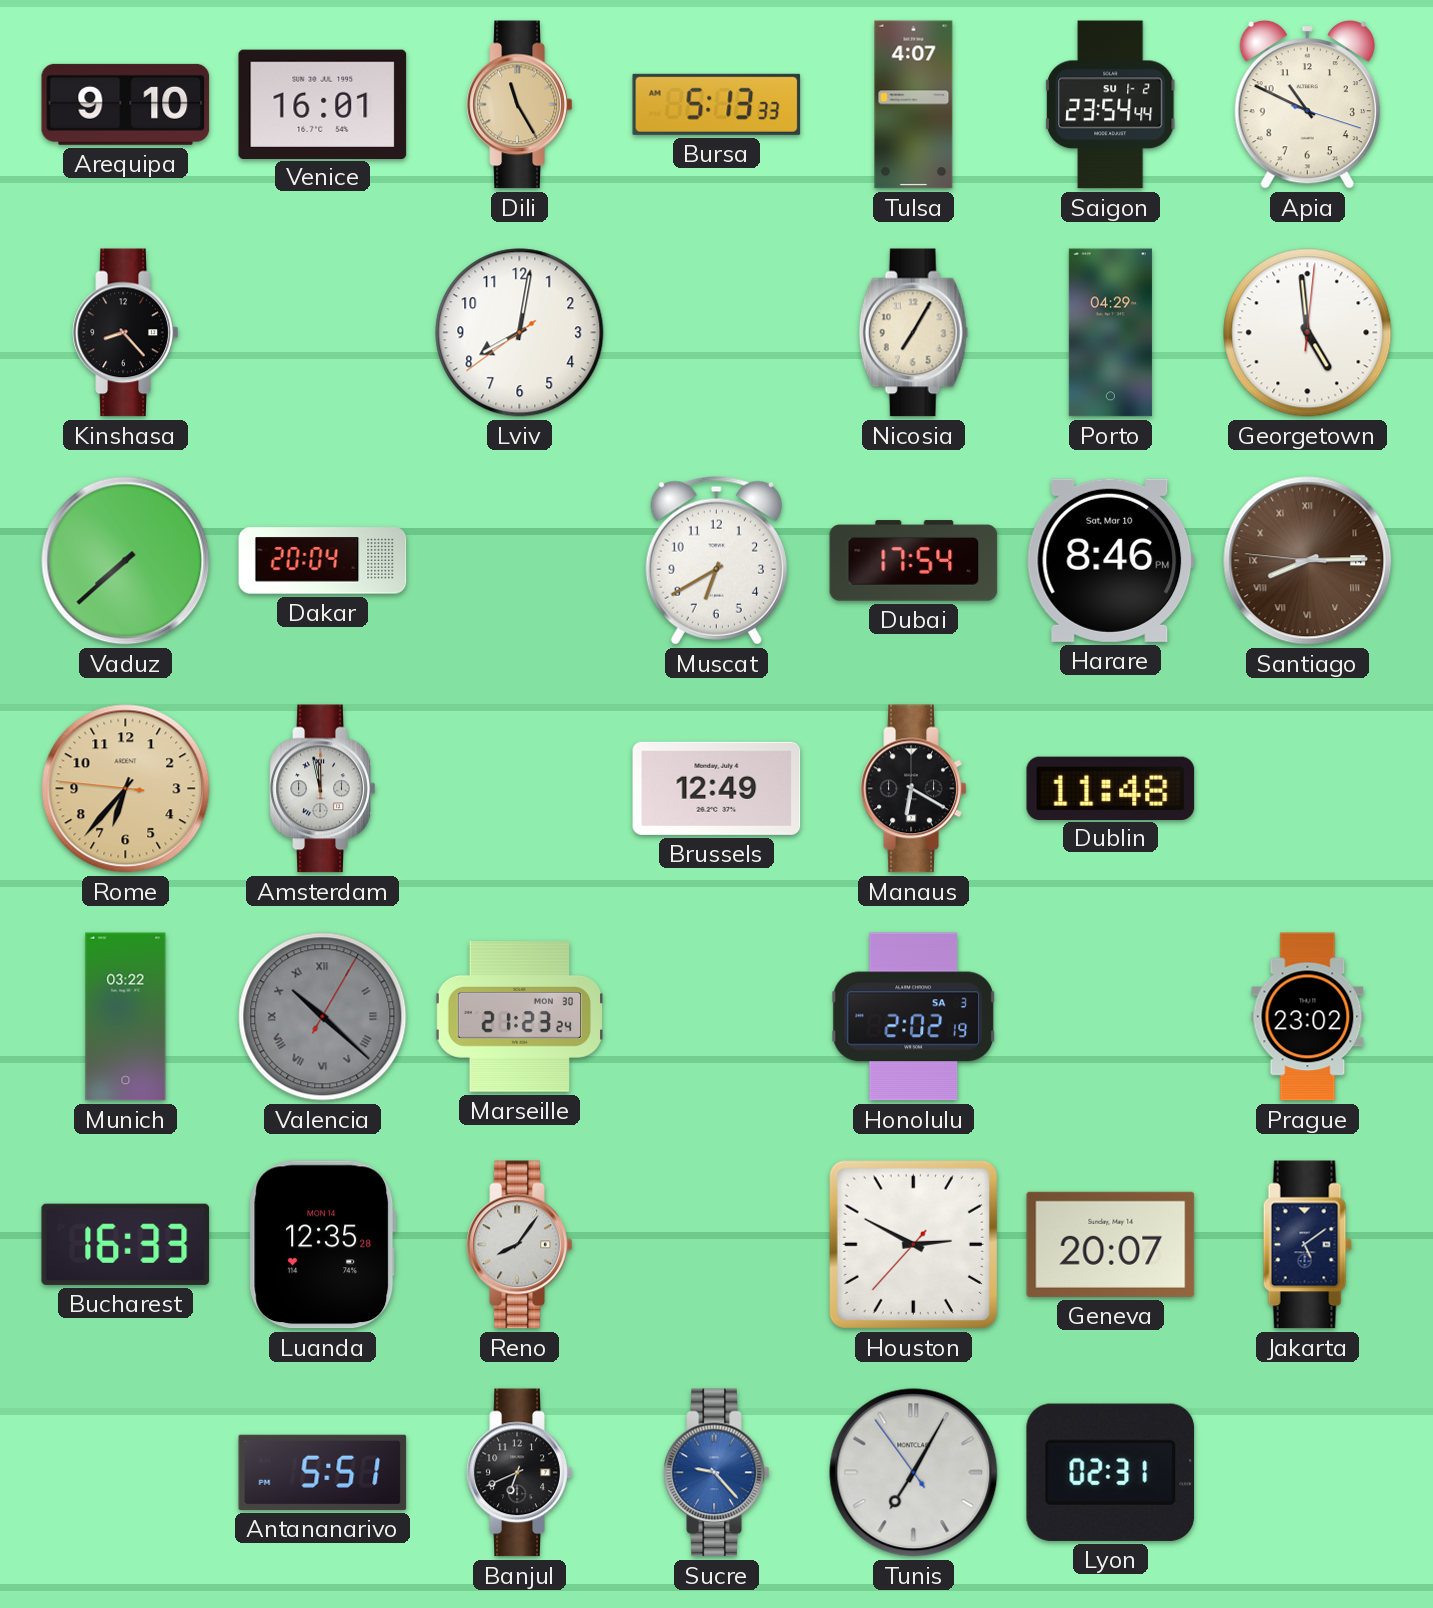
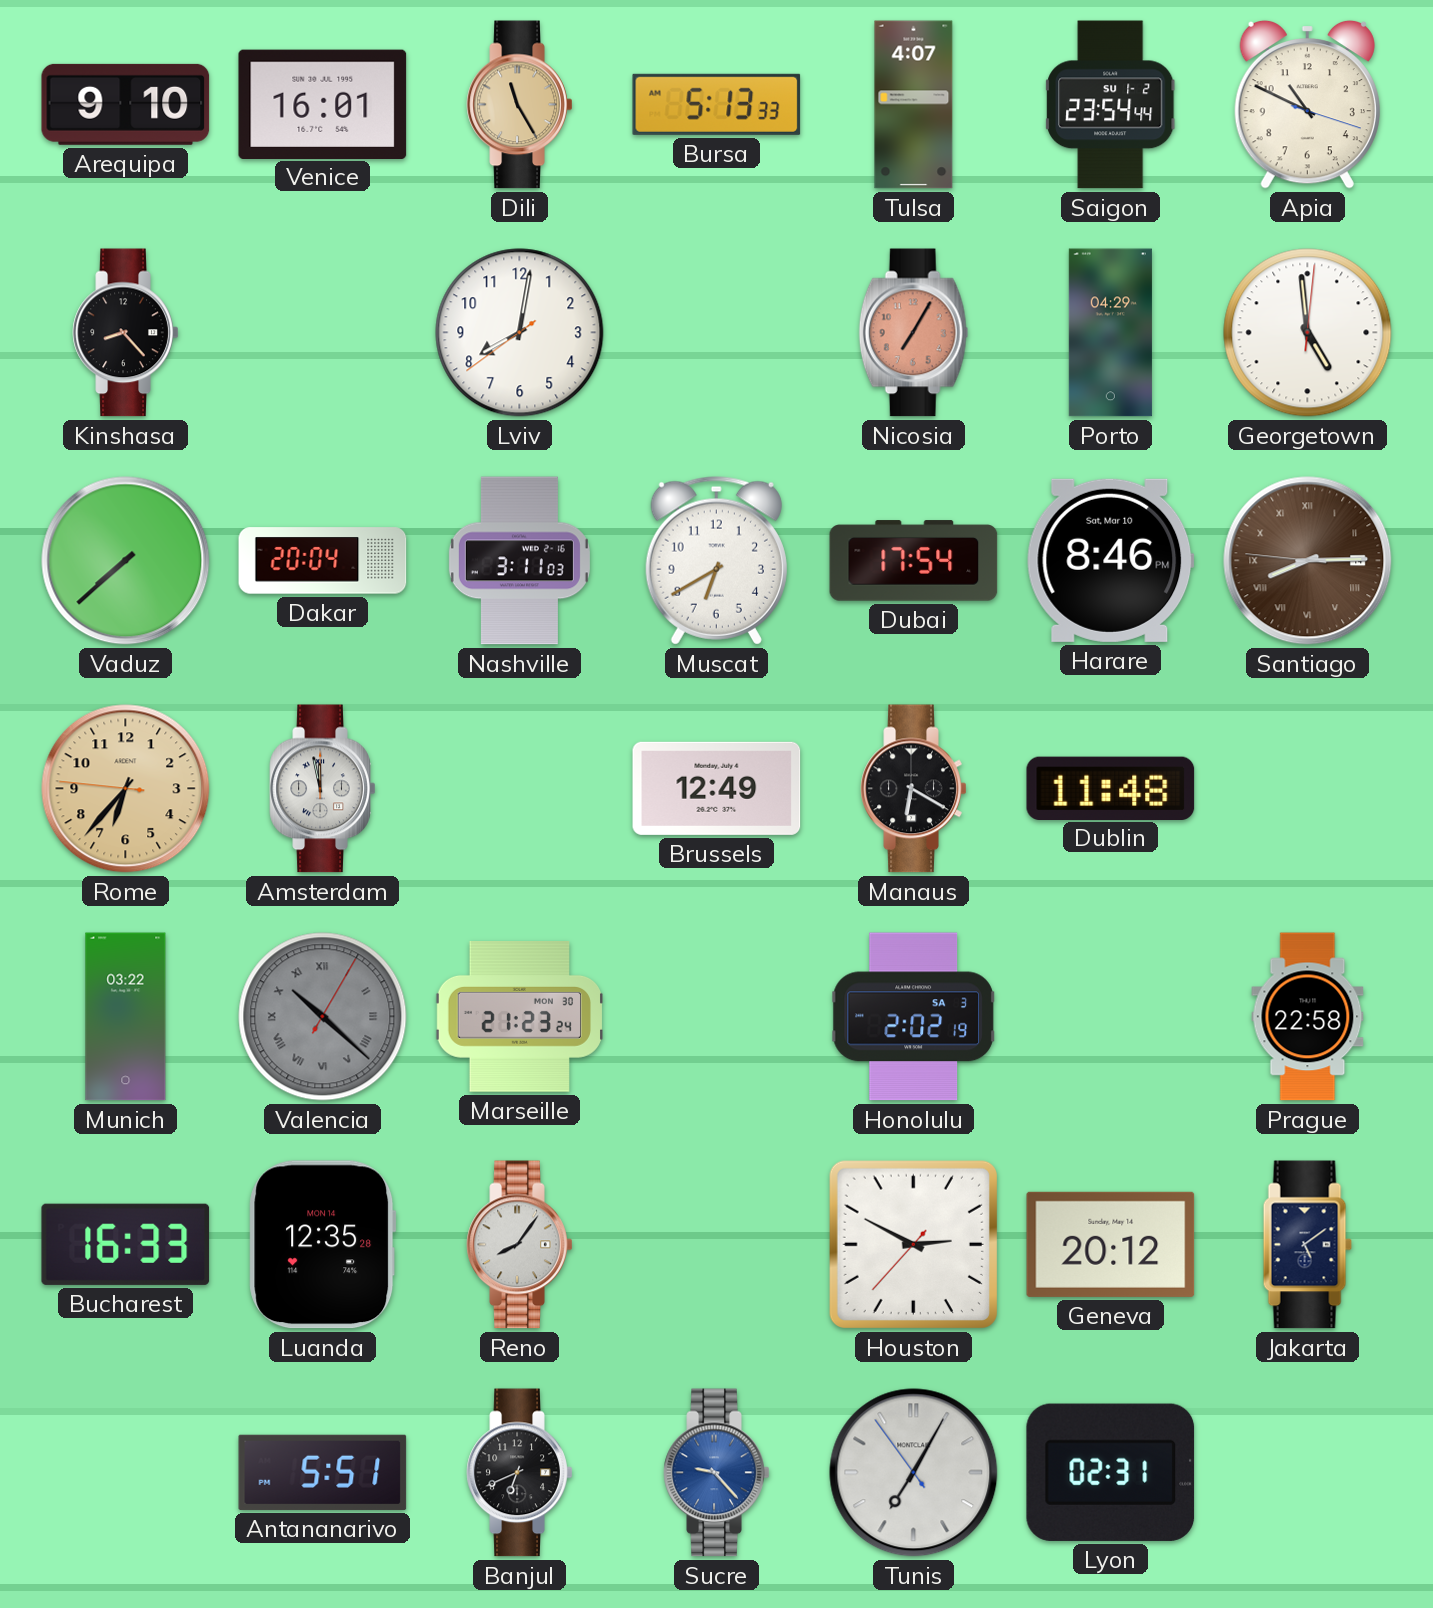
Nicosia dial: cream -> salmon
Nashville: none -> 3:11
Prague: 23:02 -> 22:58
Geneva: 20:07 -> 20:12
